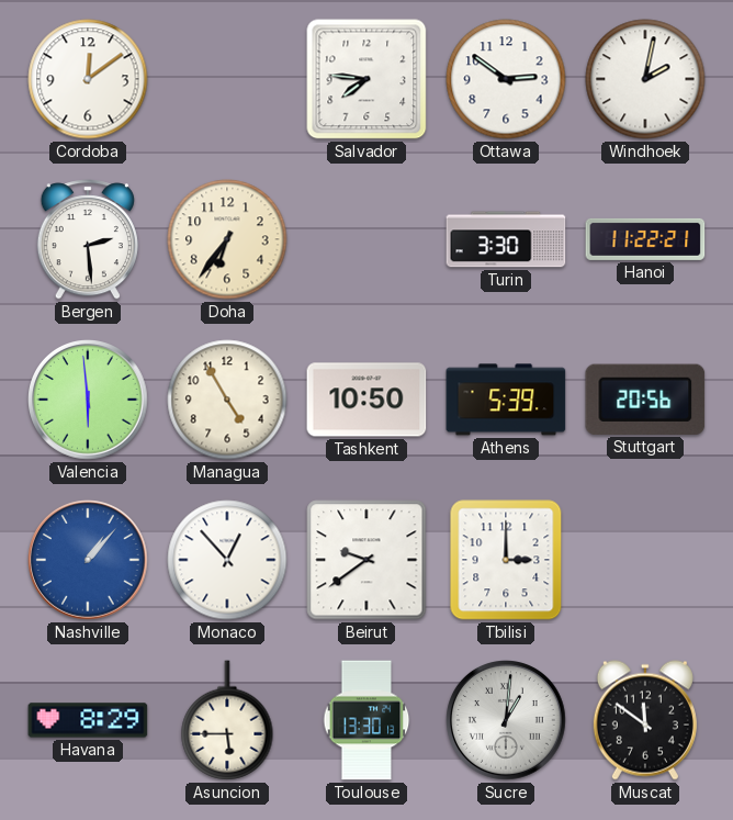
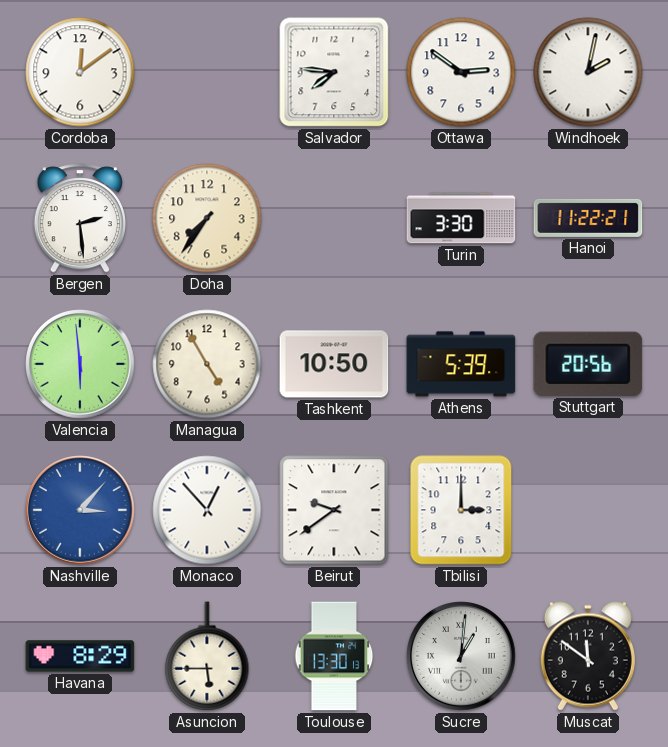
Doha: 6:36 -> 7:36
Nashville: 1:07 -> 3:07
